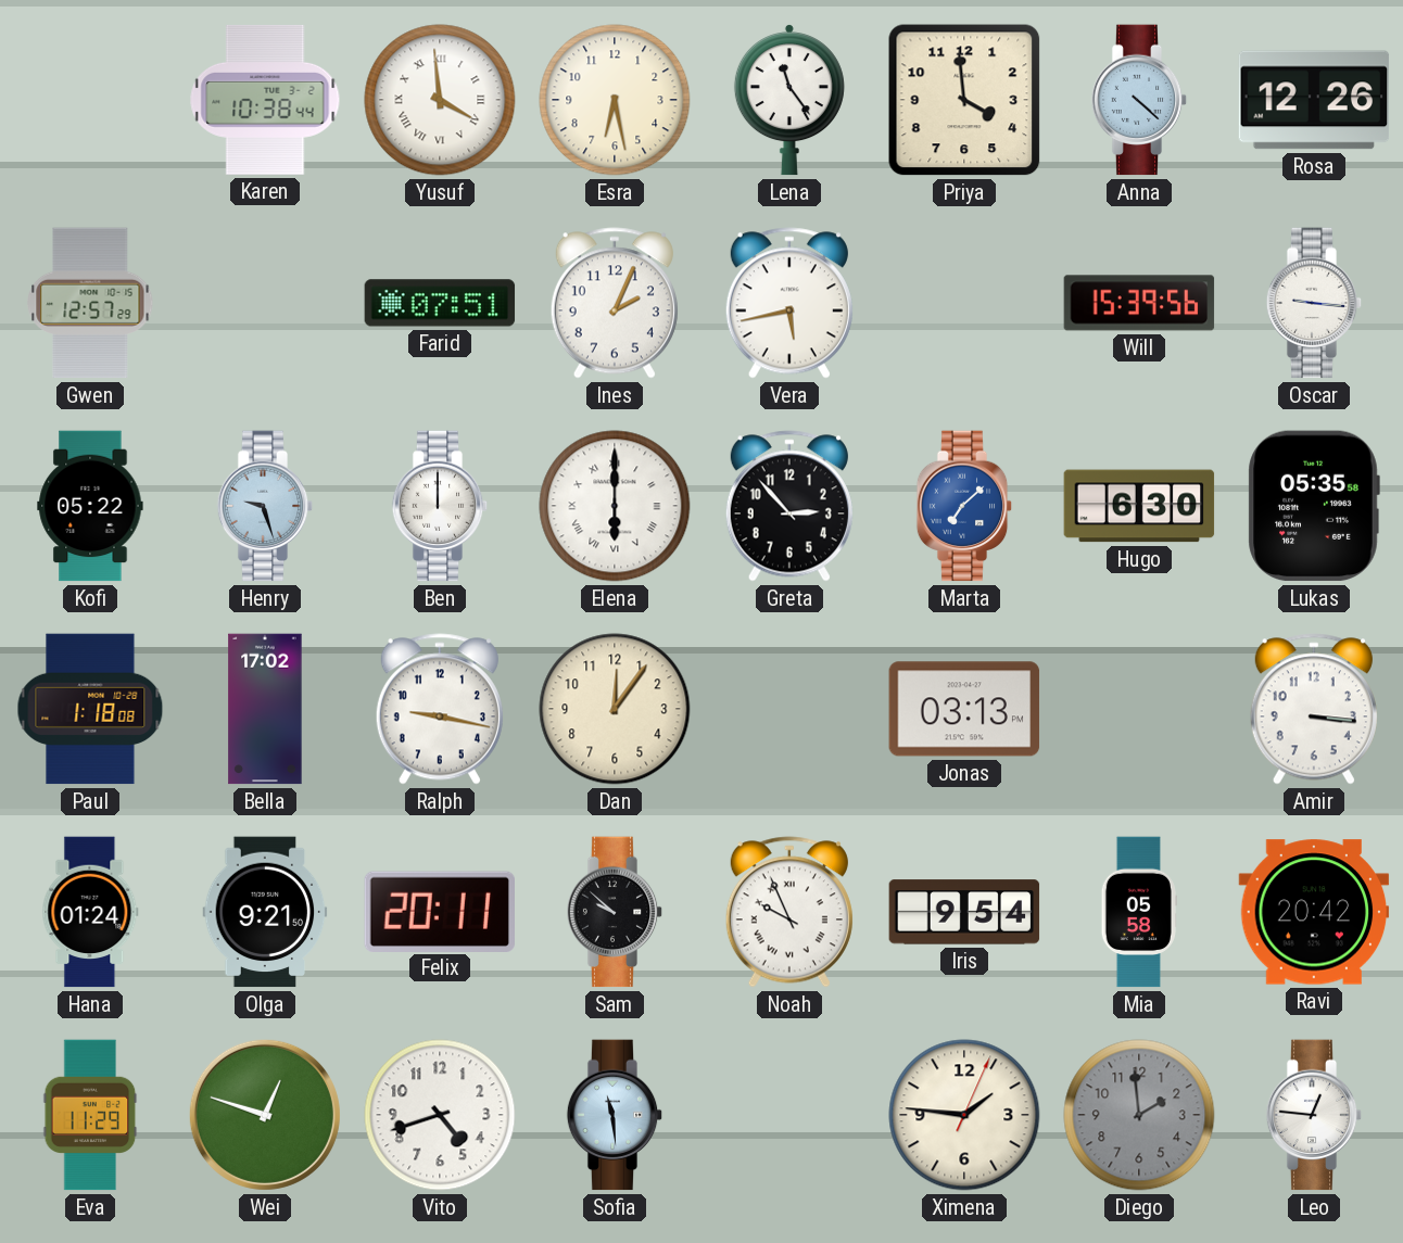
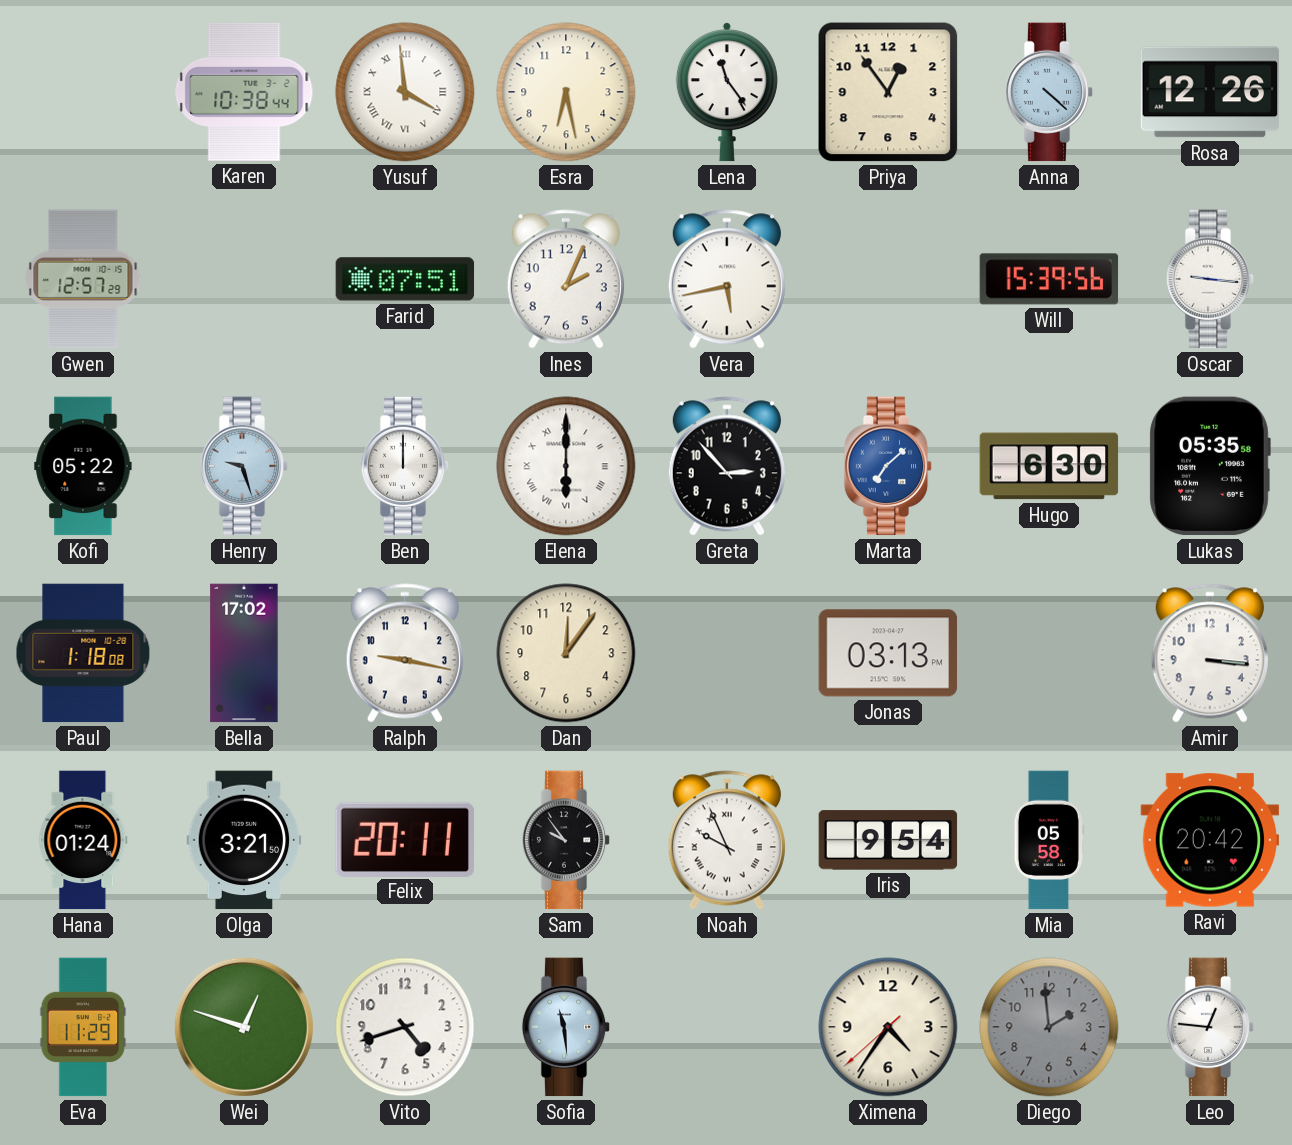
Priya: 3:59 -> 12:54
Olga: 9:21 -> 3:21
Sam: 9:52 -> 9:54
Ximena: 1:46 -> 4:35
